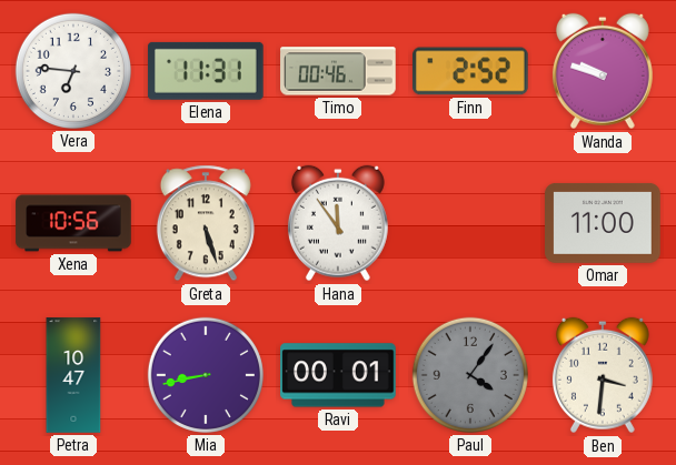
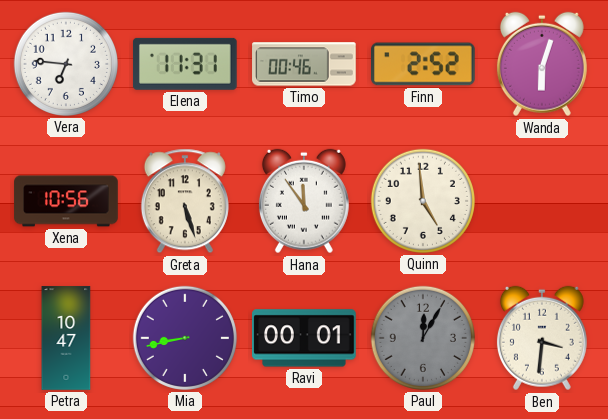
Wanda: 9:48 -> 6:03
Quinn: none -> 4:59
Omar: 11:00 -> none
Paul: 4:06 -> 12:05
